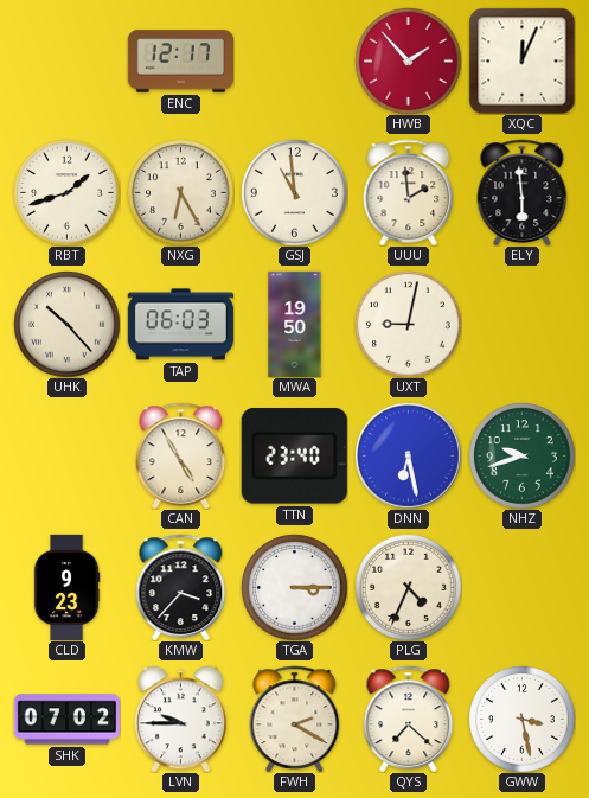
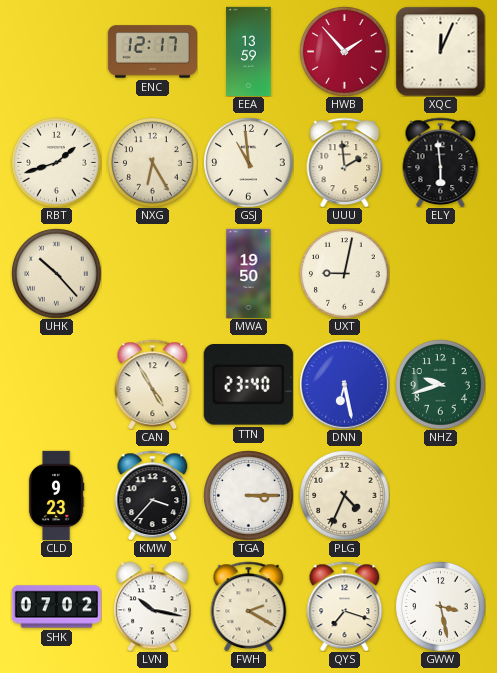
EEA: none -> 13:59
TAP: 06:03 -> none
LVN: 9:45 -> 10:17
QYS: 7:22 -> 7:18
